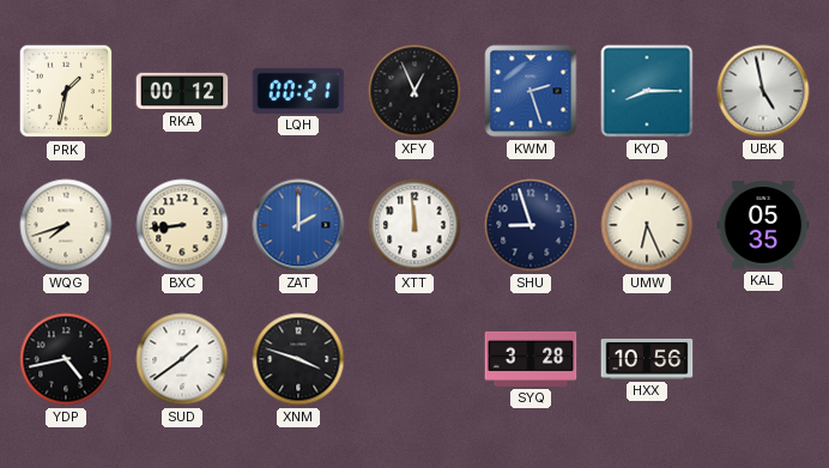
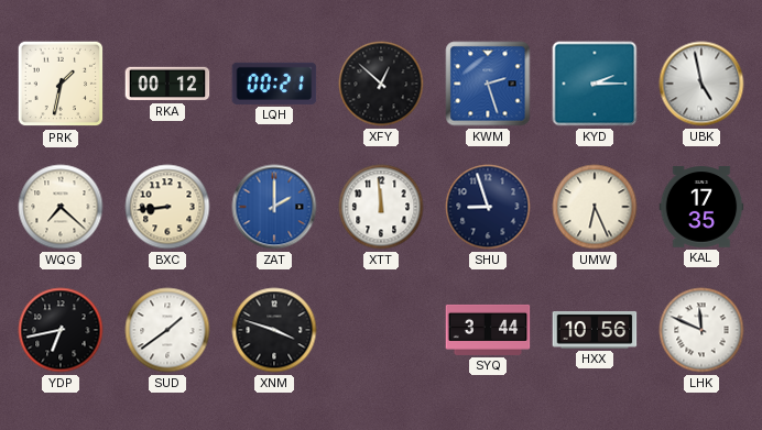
XFY: 12:56 -> 12:52
KYD: 8:15 -> 2:15
WQG: 7:42 -> 7:22
KAL: 05:35 -> 17:35
YDP: 4:43 -> 6:43
SYQ: 3:28 -> 3:44
LHK: none -> 11:49
